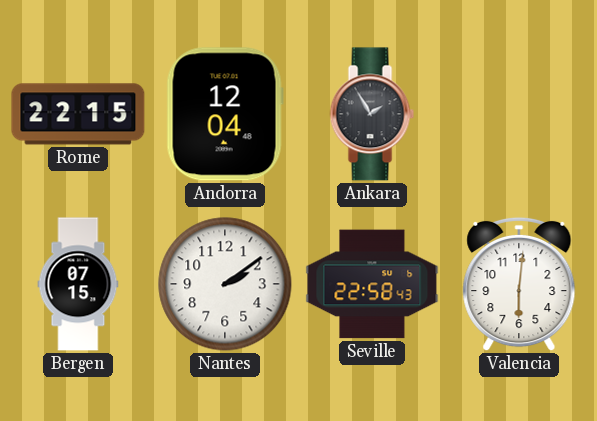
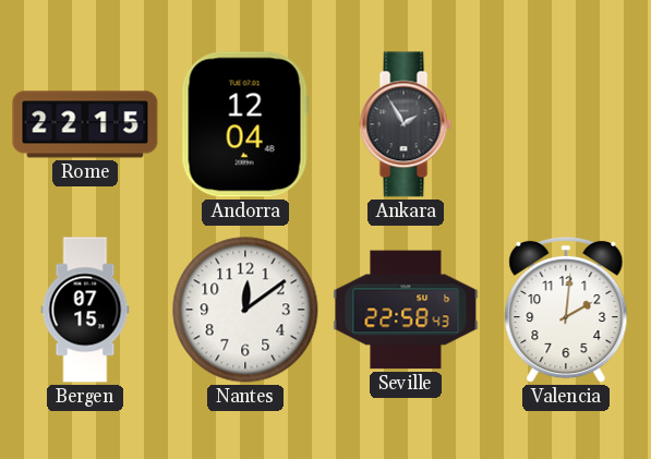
Nantes: 2:09 -> 12:09
Valencia: 6:01 -> 2:01
